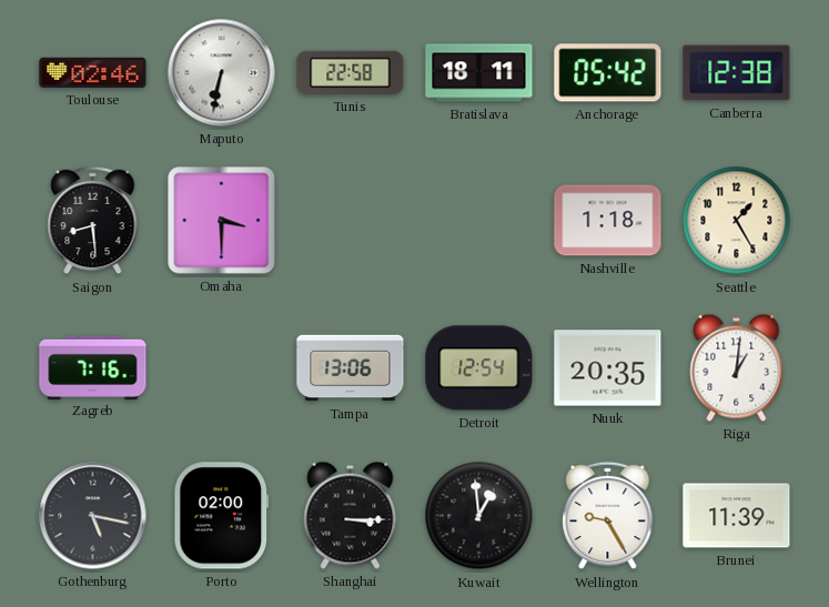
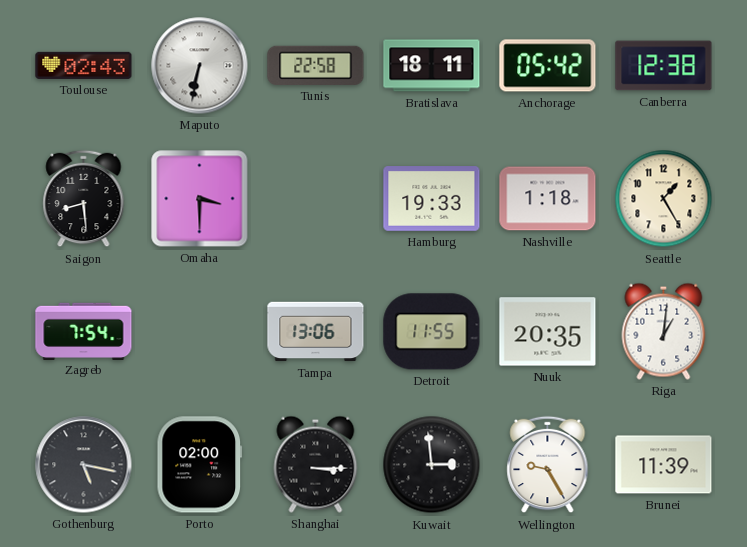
Toulouse: 02:46 -> 02:43
Hamburg: none -> 19:33
Zagreb: 7:16 -> 7:54
Detroit: 12:54 -> 11:55
Kuwait: 12:59 -> 2:59
